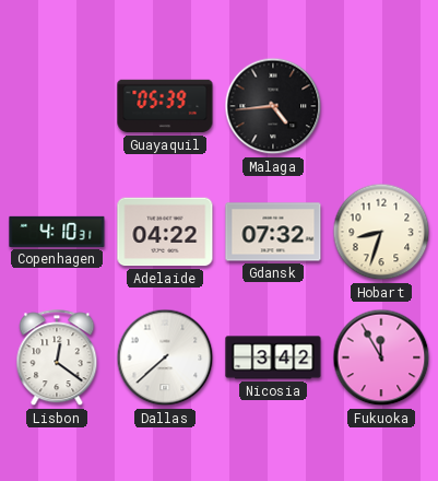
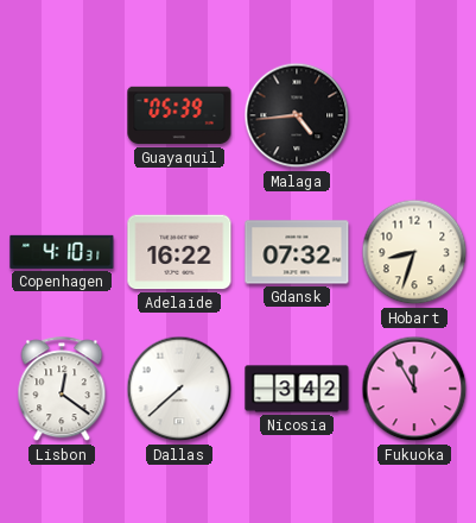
Adelaide: 04:22 -> 16:22
